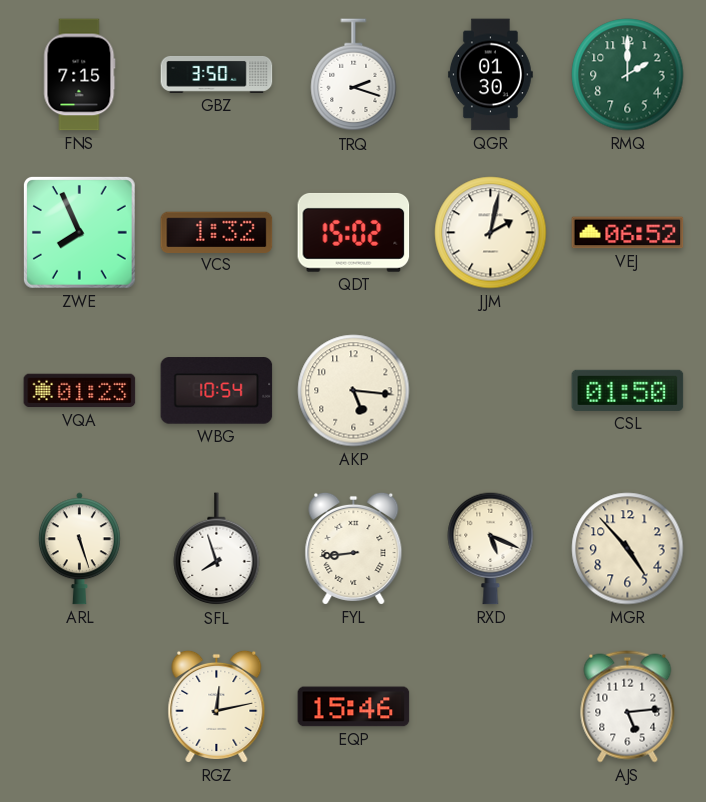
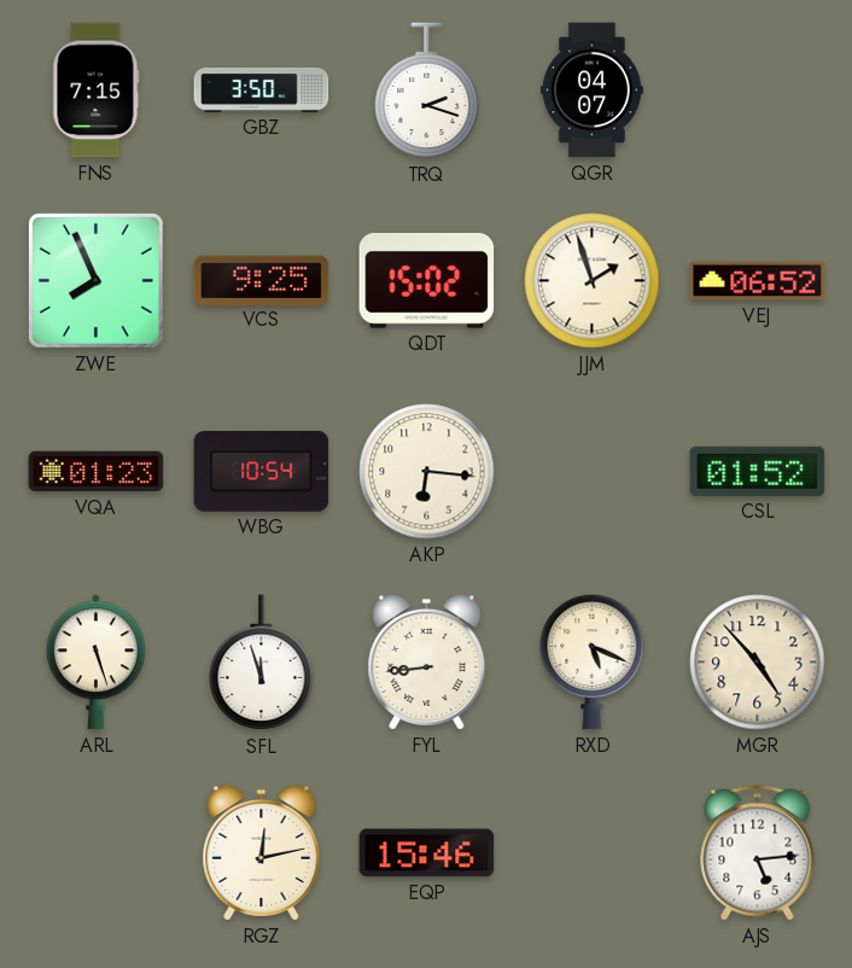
QGR: 01:30 -> 04:07
RMQ: 2:00 -> none
VCS: 1:32 -> 9:25
JJM: 2:02 -> 1:57
AKP: 5:16 -> 6:16
CSL: 01:50 -> 01:52
SFL: 7:57 -> 11:57
